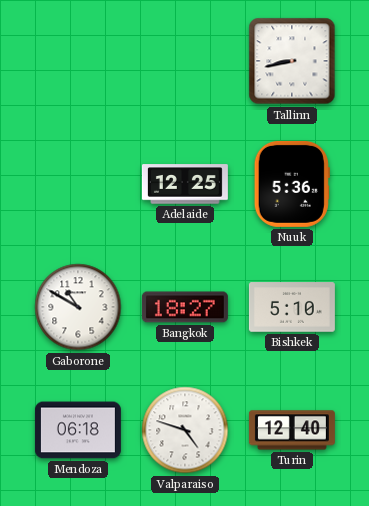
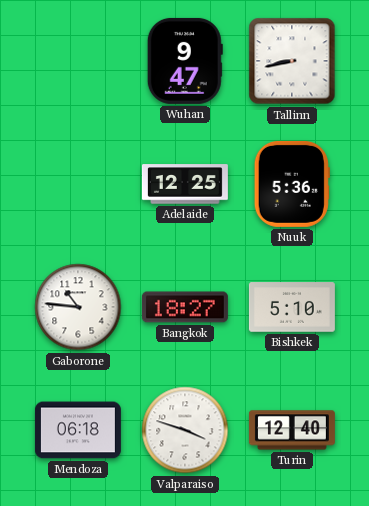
Wuhan: none -> 9:47
Gaborone: 10:50 -> 10:46
Valparaiso: 4:48 -> 3:48
